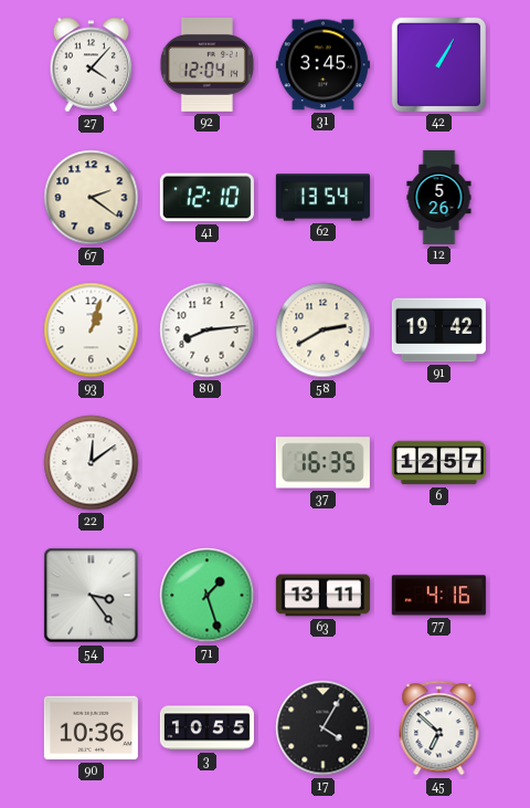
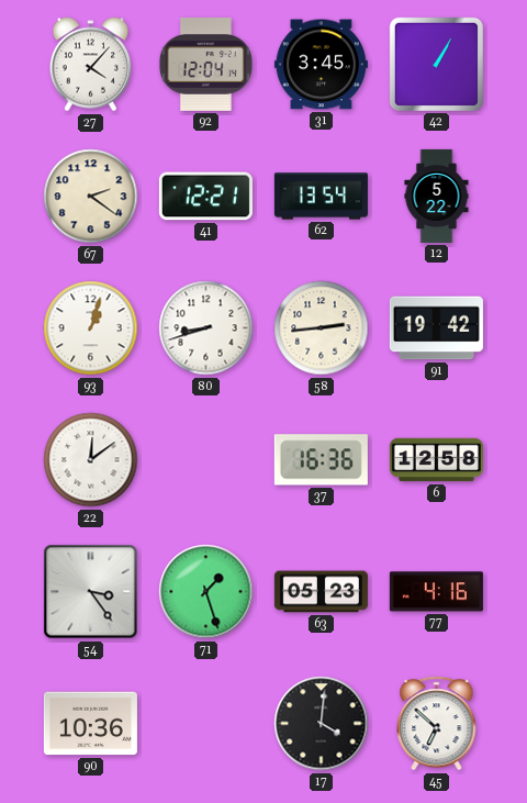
41: 12:10 -> 12:21
12: 5:26 -> 5:22
80: 8:14 -> 8:42
58: 2:40 -> 2:44
37: 16:35 -> 16:36
6: 12:57 -> 12:58
63: 13:11 -> 05:23
3: 10:55 -> none
17: 4:05 -> 4:01
